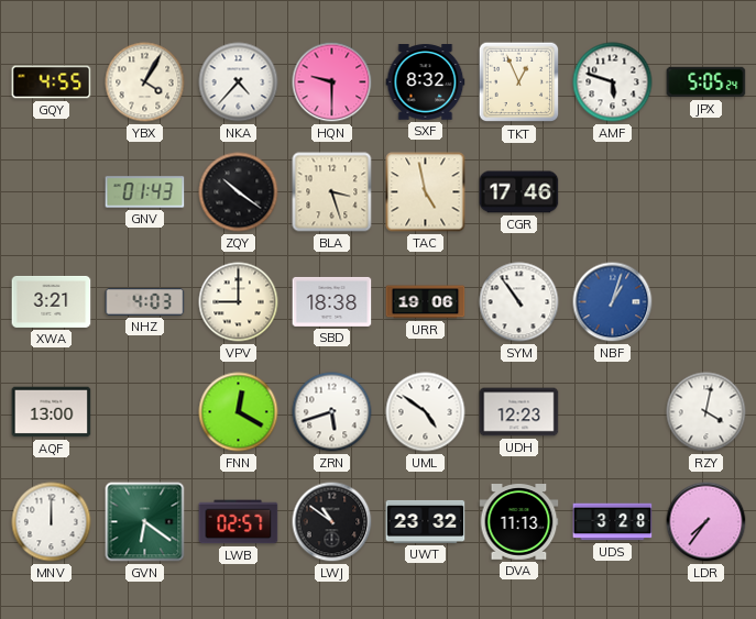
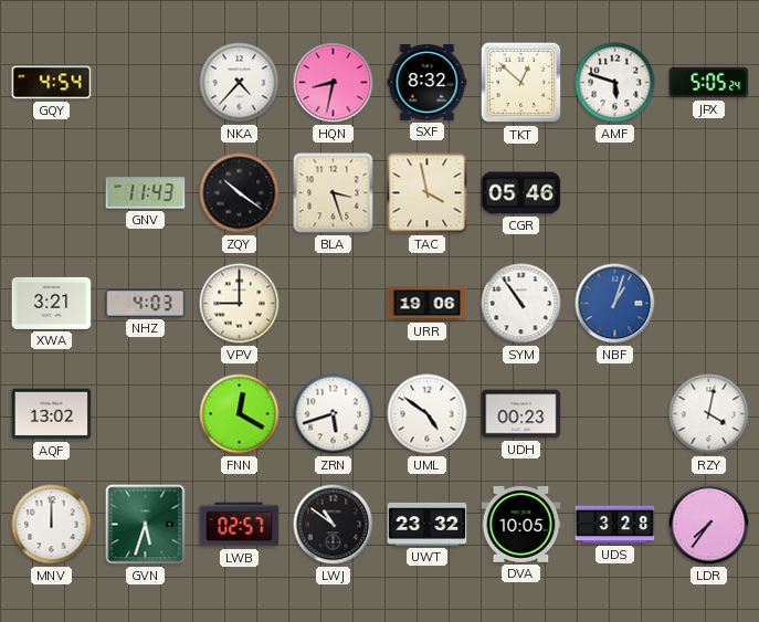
GQY: 4:55 -> 4:54
YBX: 4:05 -> none
HQN: 9:30 -> 8:32
TKT: 12:56 -> 12:52
GNV: 01:43 -> 11:43
TAC: 4:58 -> 3:58
CGR: 17:46 -> 05:46
SBD: 18:38 -> none
AQF: 13:00 -> 13:02
UDH: 12:23 -> 00:23
GVN: 6:21 -> 5:33
DVA: 11:13 -> 10:05
